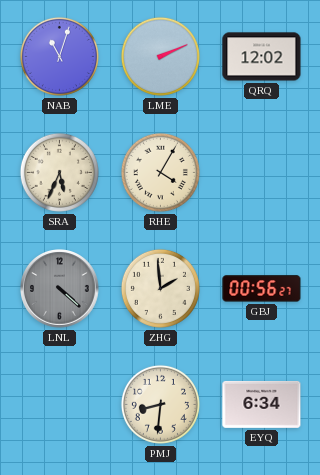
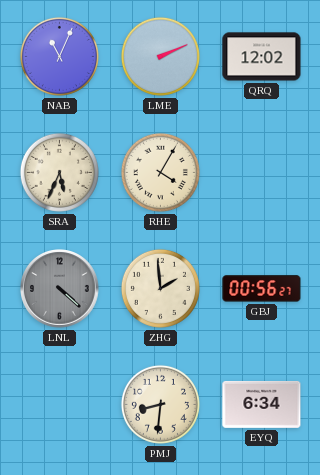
NAB: 11:03 -> 11:04
